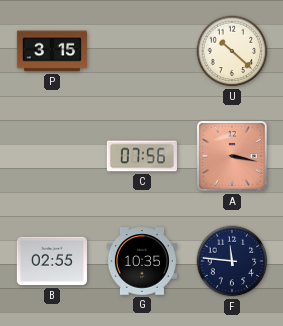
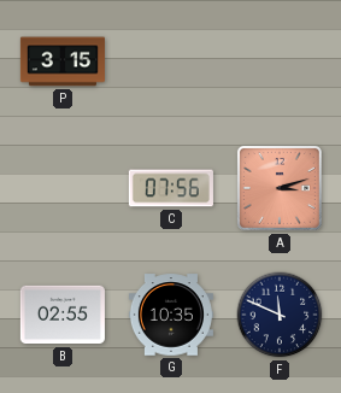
U: 10:22 -> none
A: 3:17 -> 3:12
F: 11:46 -> 11:49
